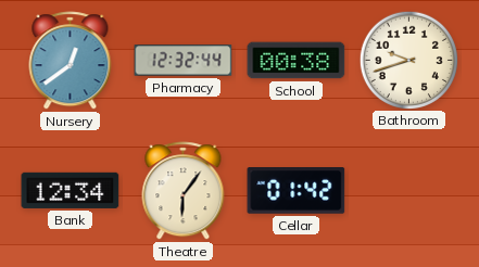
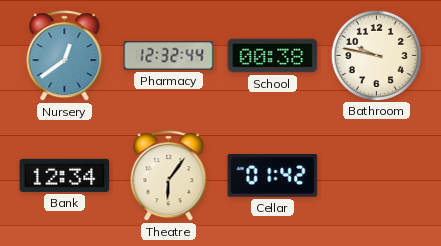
Bathroom: 9:42 -> 9:47
